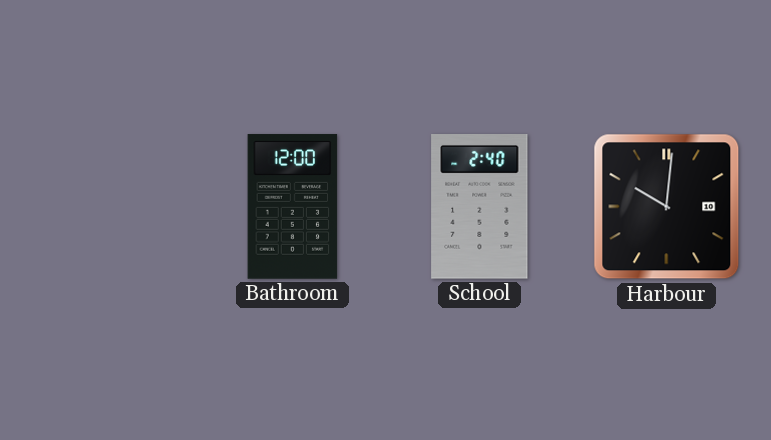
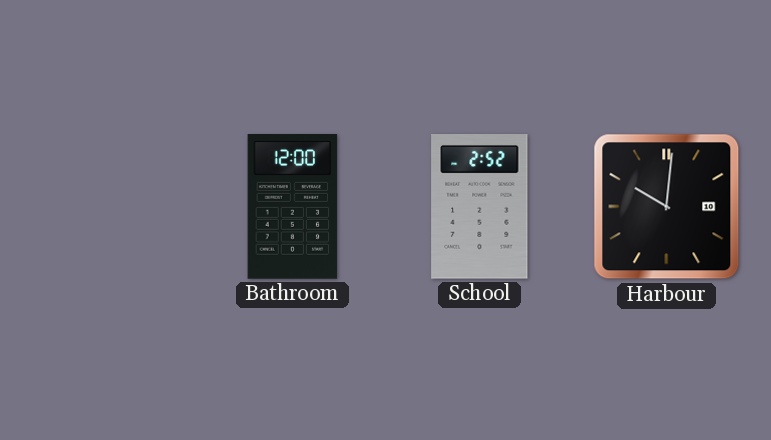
School: 2:40 -> 2:52
